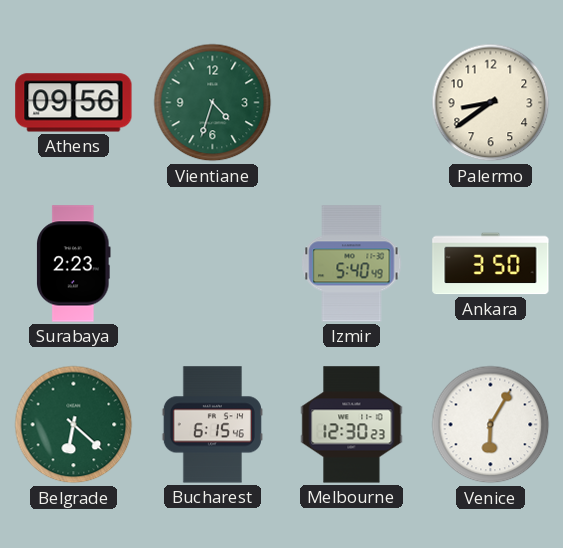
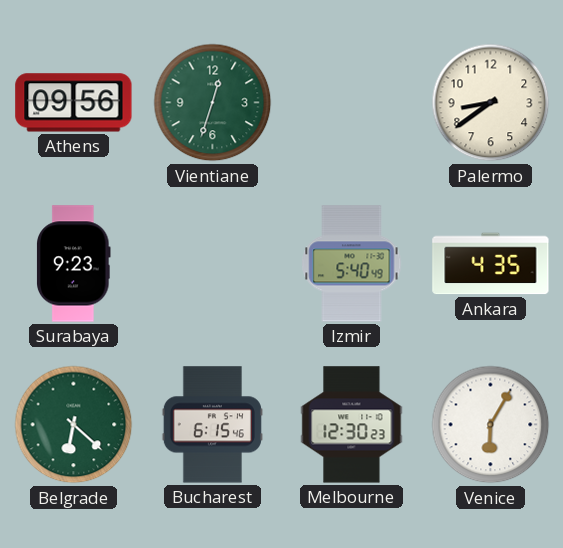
Vientiane: 4:33 -> 12:33
Surabaya: 2:23 -> 9:23
Ankara: 3:50 -> 4:35
